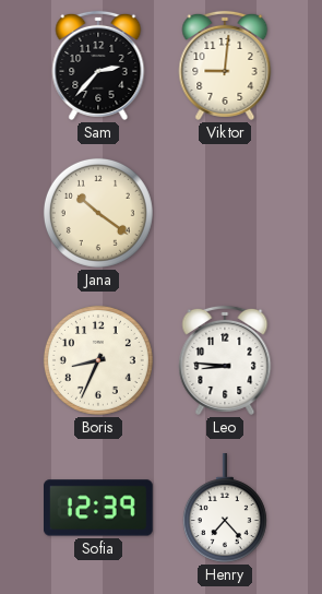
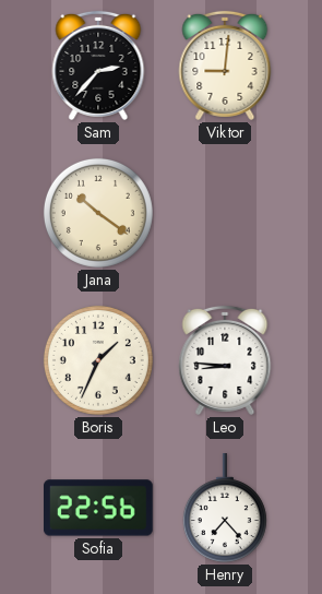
Boris: 8:34 -> 1:34
Sofia: 12:39 -> 22:56
